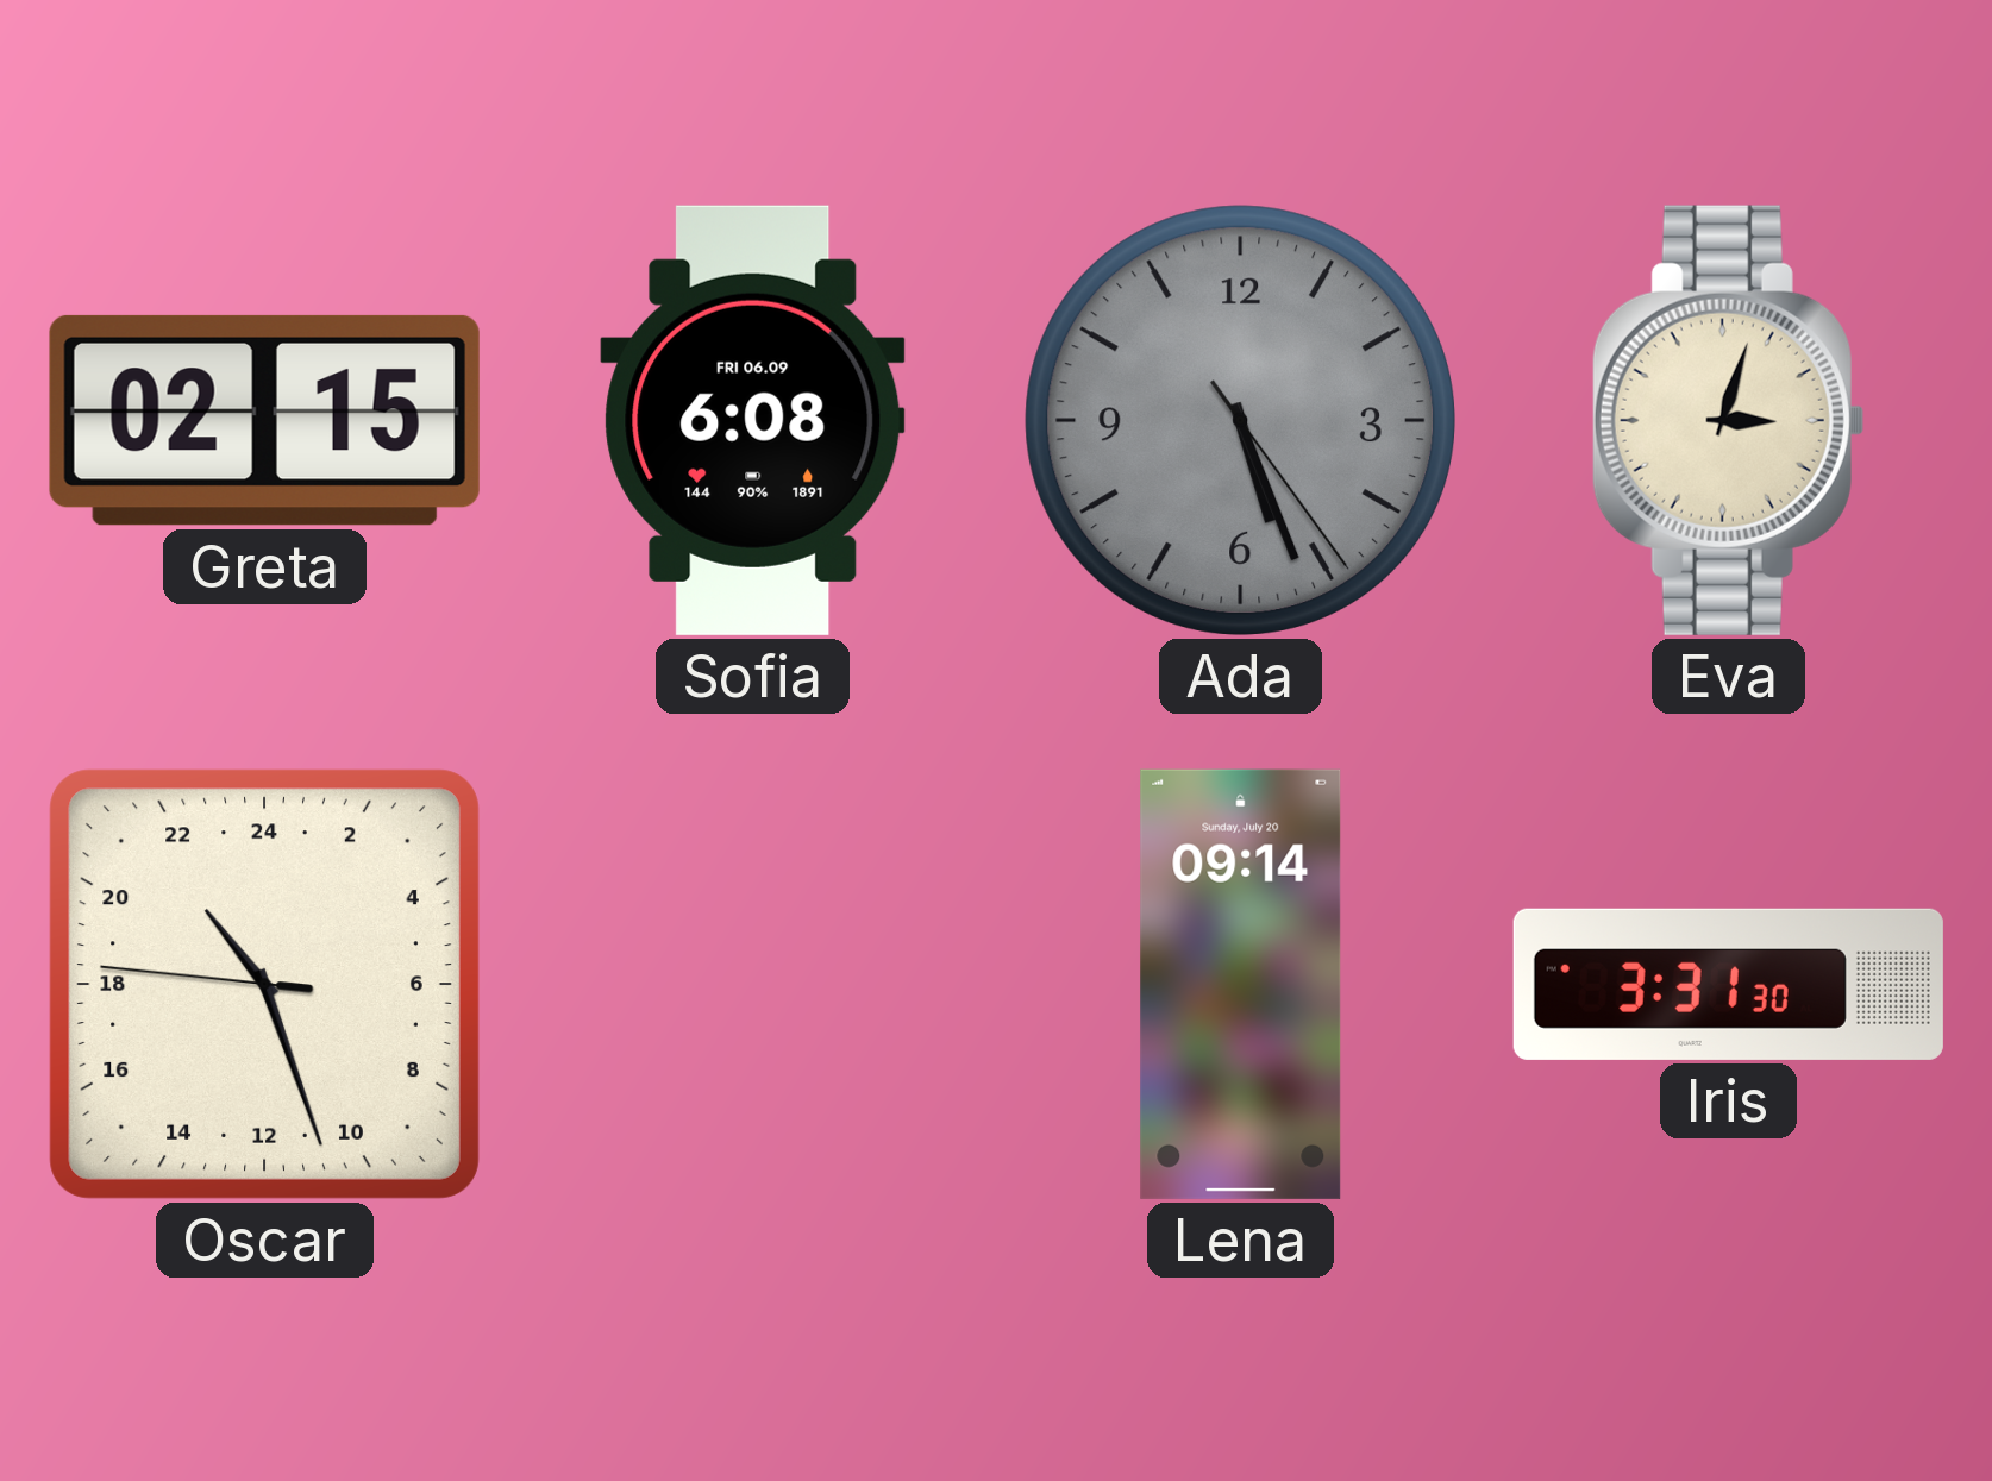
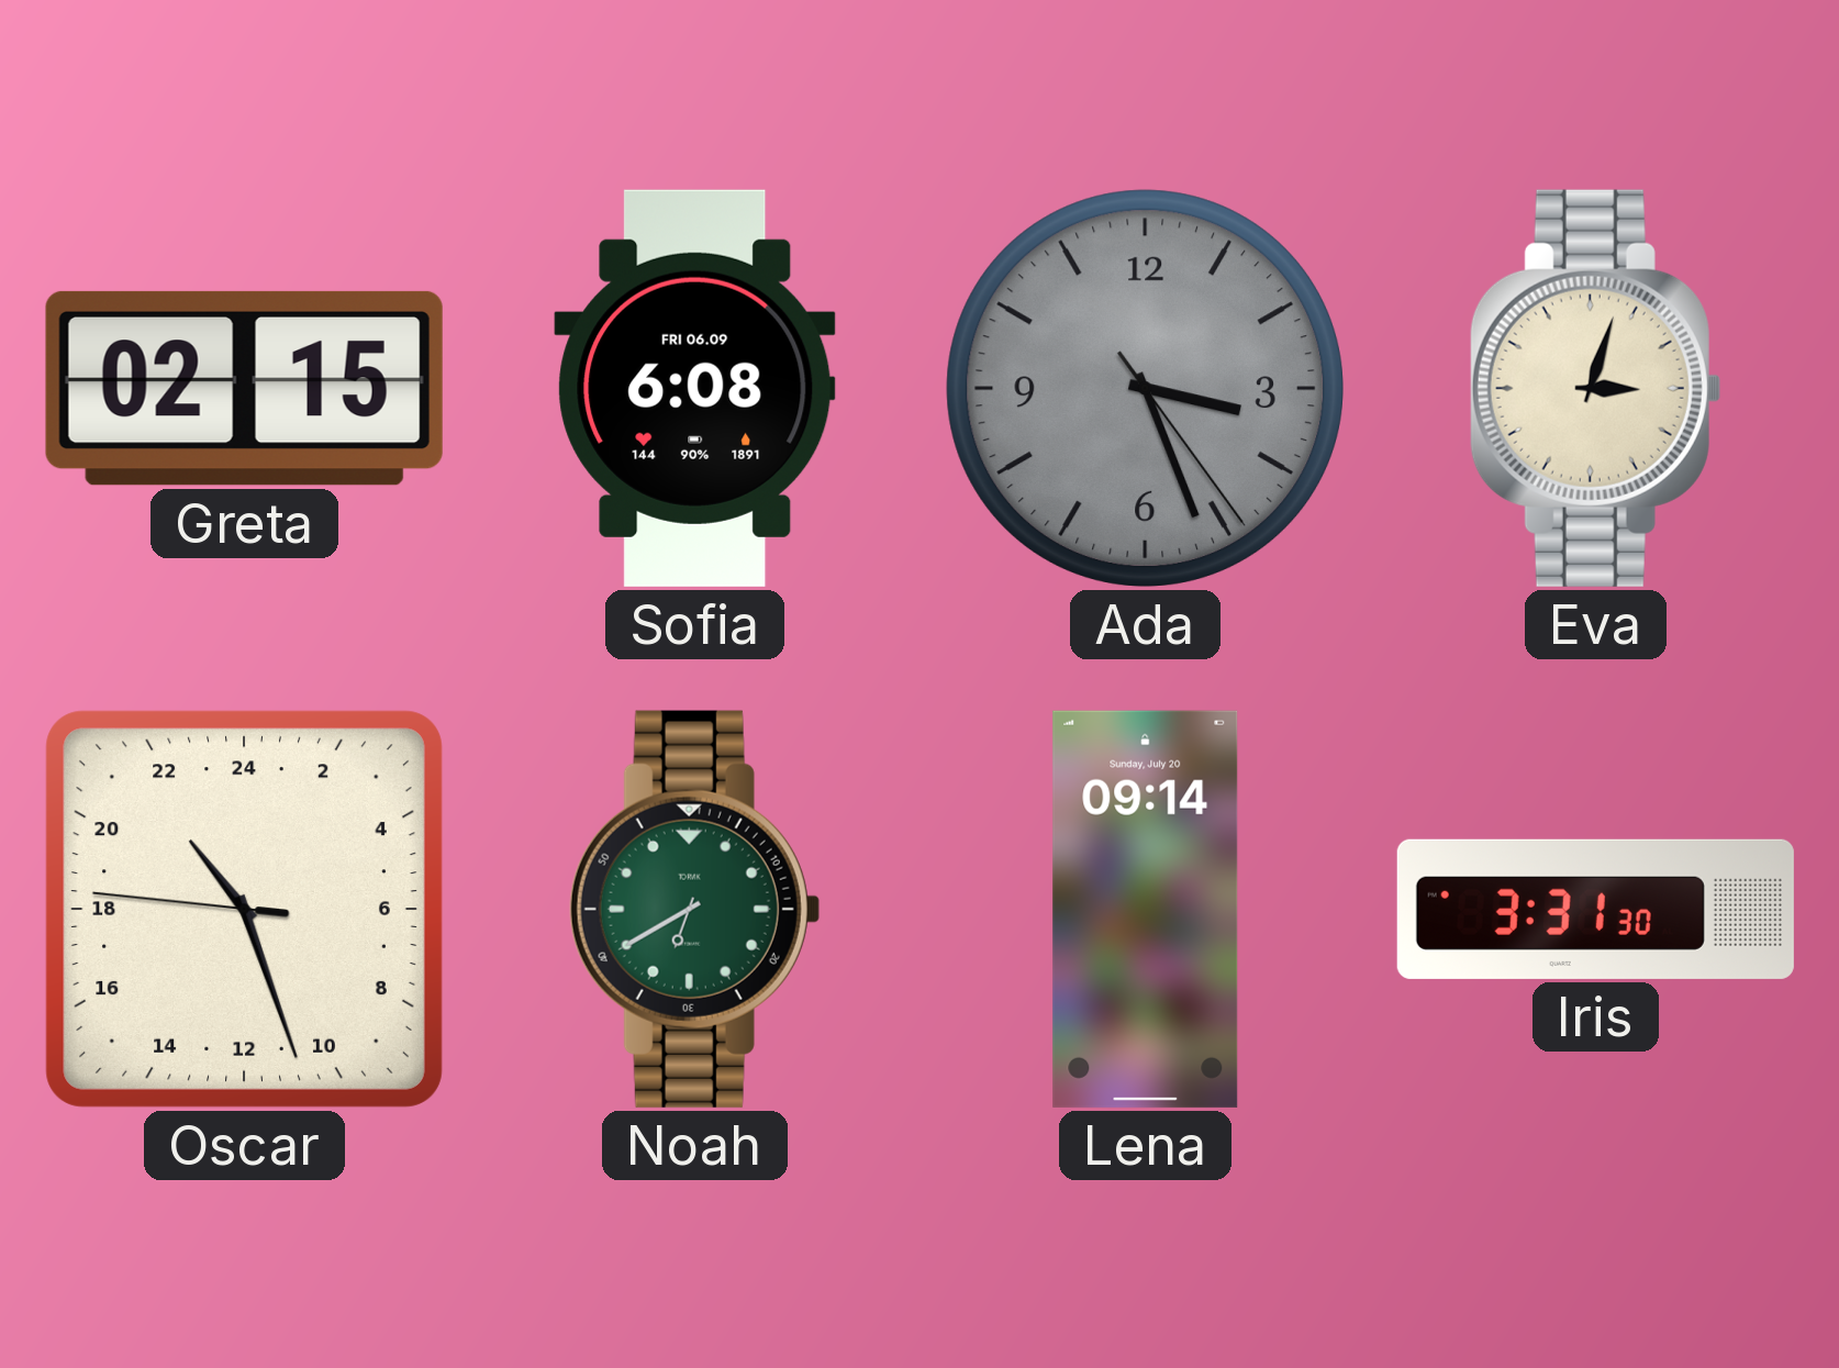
Ada: 5:26 -> 3:26
Noah: none -> 6:40
